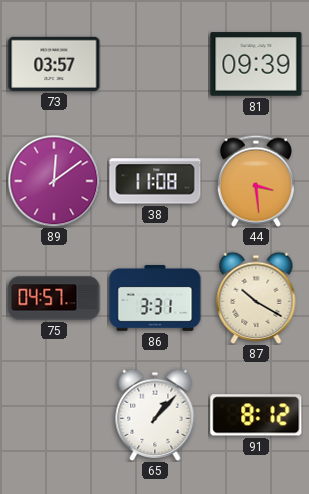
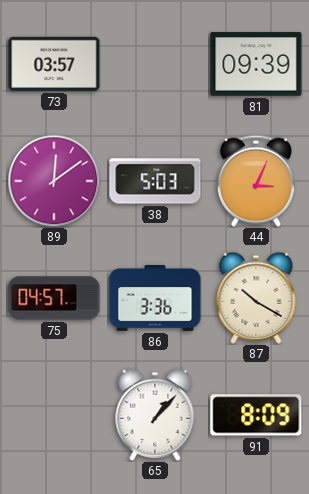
38: 11:08 -> 5:03
44: 3:29 -> 3:04
86: 3:31 -> 3:36
91: 8:12 -> 8:09
